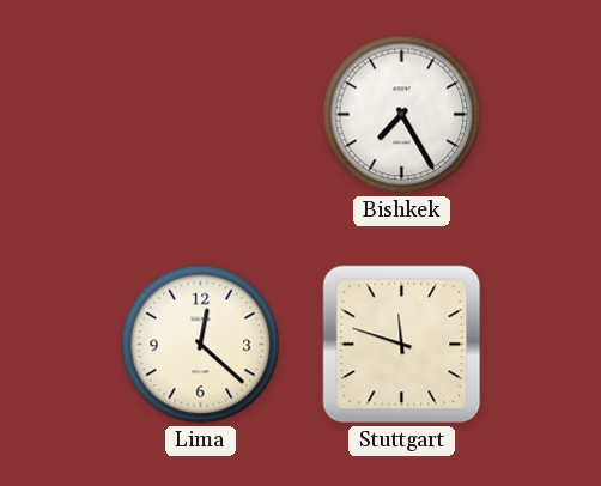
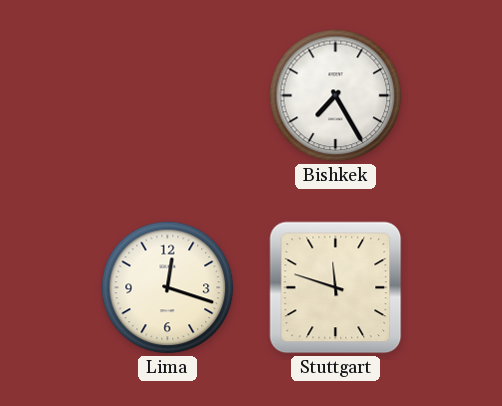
Lima: 12:22 -> 12:18
